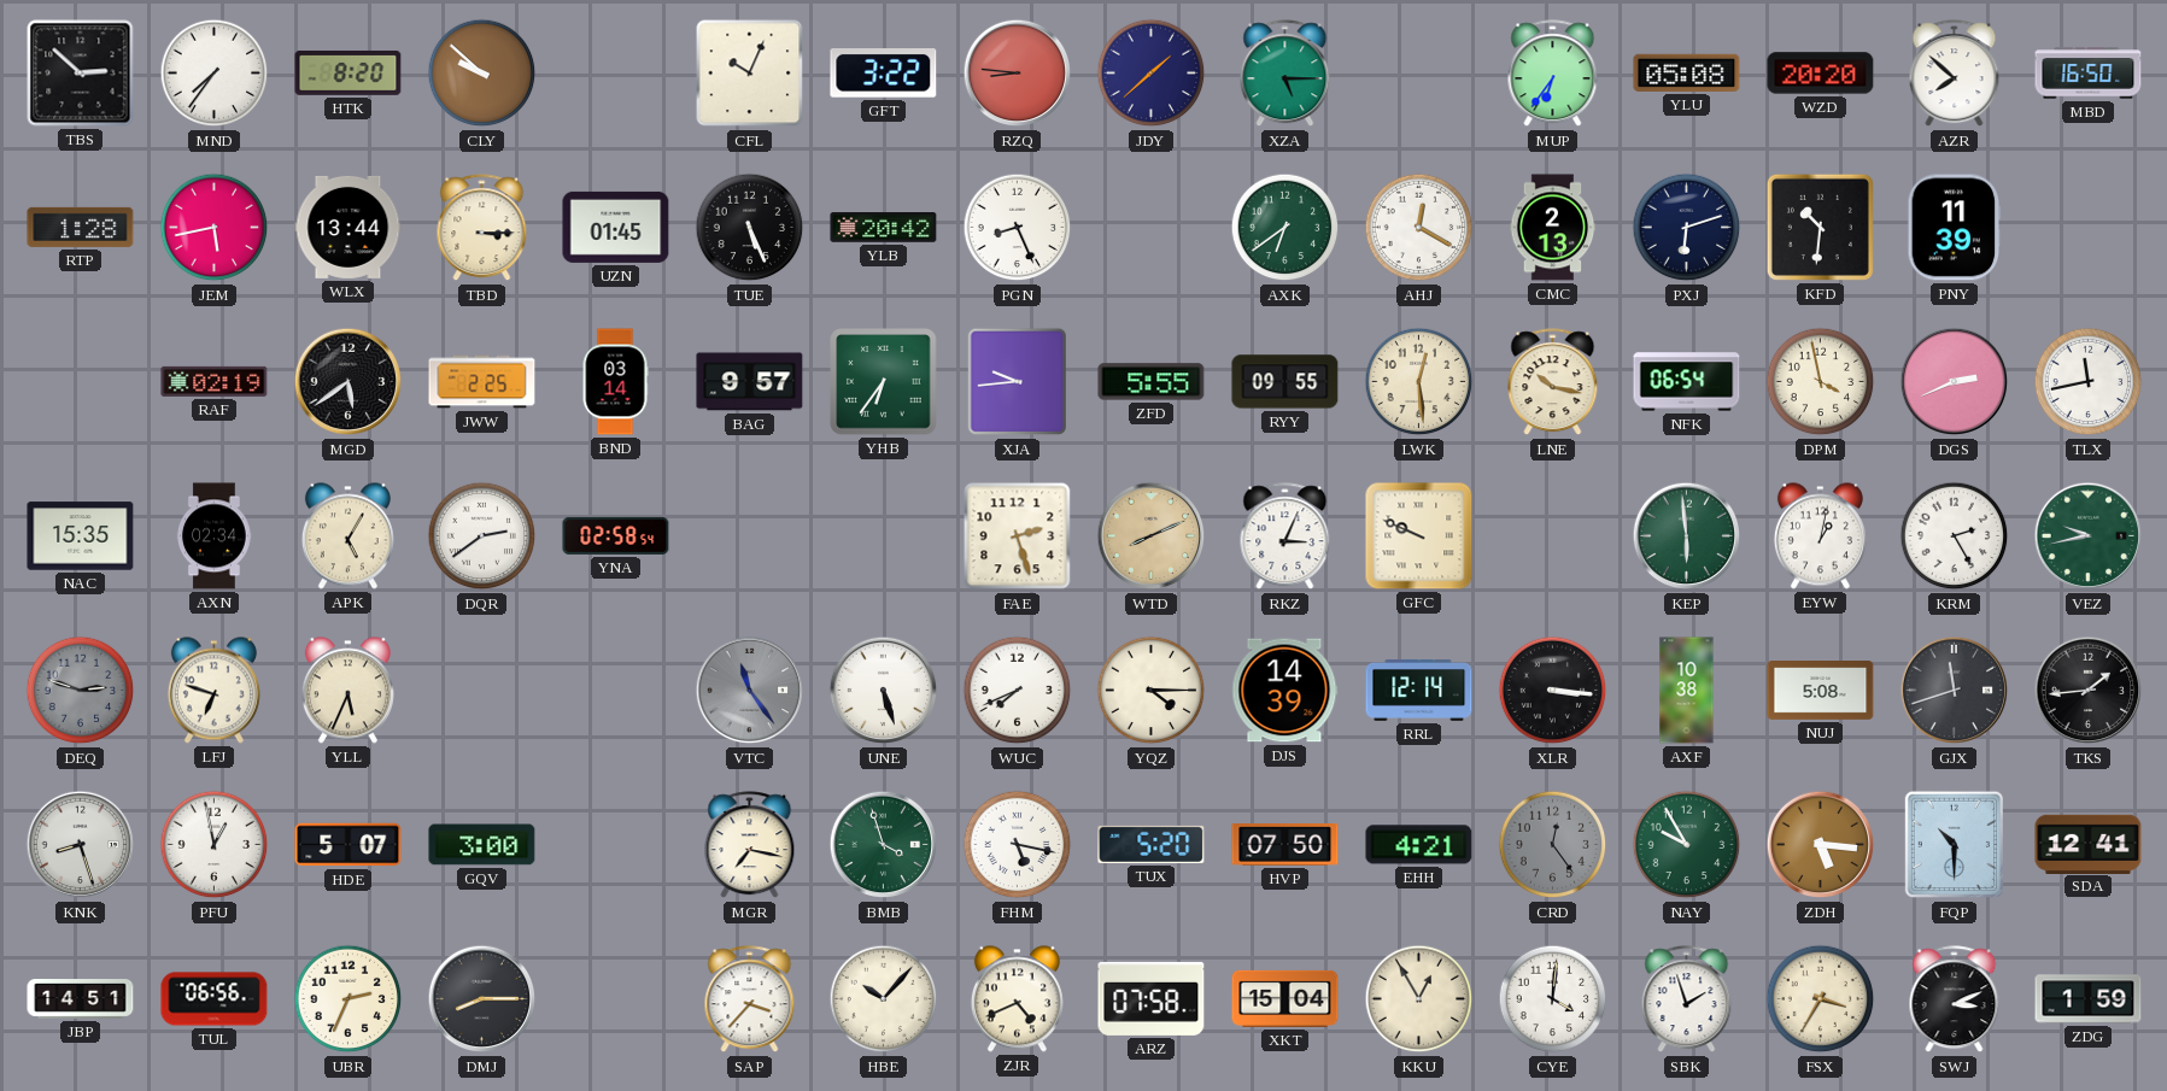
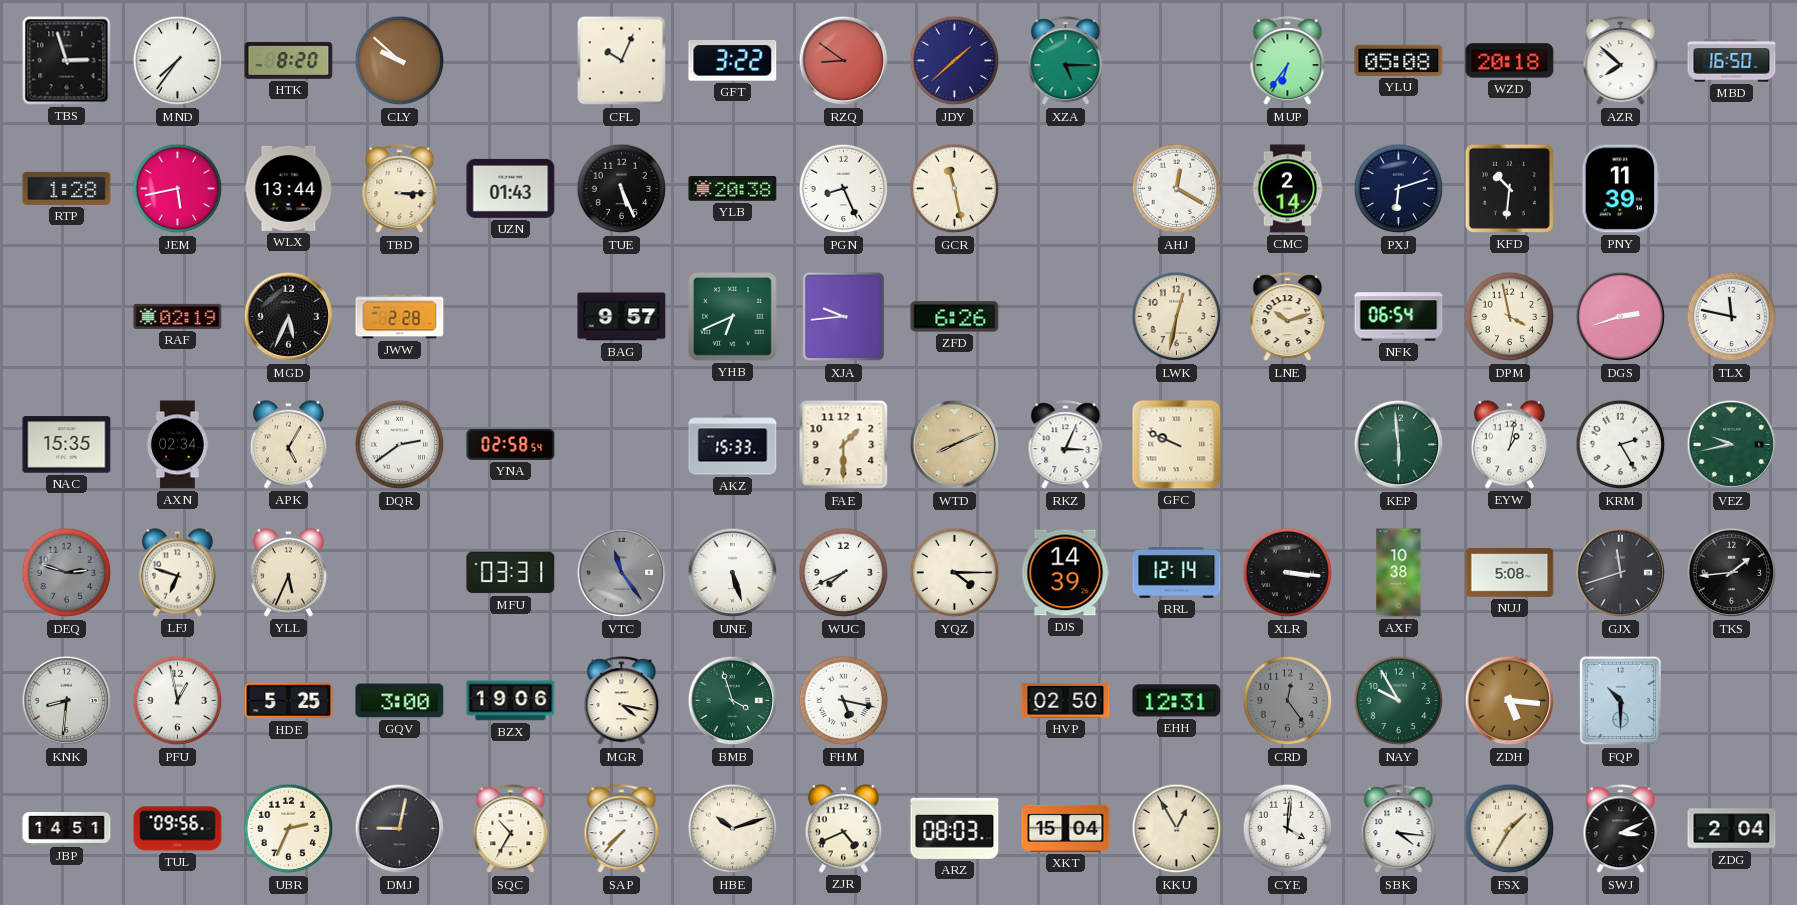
TBS: 2:52 -> 2:57
RZQ: 8:46 -> 8:51
WZD: 20:20 -> 20:18
UZN: 01:45 -> 01:43
YLB: 20:42 -> 20:38
GCR: none -> 11:28
AXK: 6:39 -> none
CMC: 2:13 -> 2:14
MGD: 5:39 -> 5:34
JWW: 2:25 -> 2:28
BND: 03:14 -> none
YHB: 6:36 -> 6:41
ZFD: 5:55 -> 6:26
RYY: 09:55 -> none
LWK: 12:29 -> 12:32
LNE: 10:17 -> 10:12
DGS: 2:41 -> 2:42
TLX: 11:43 -> 11:47
AKZ: none -> 15:33
FAE: 2:27 -> 1:30
MFU: none -> 03:31
KNK: 8:27 -> 8:31
HDE: 5:07 -> 5:25
BZX: none -> 19:06
MGR: 7:17 -> 4:17
TUX: 5:20 -> none
HVP: 07:50 -> 02:50
EHH: 4:21 -> 12:31
SDA: 12:41 -> none
TUL: 06:56 -> 09:56
DMJ: 8:15 -> 9:02
SQC: none -> 10:35
SAP: 3:37 -> 7:37
HBE: 10:07 -> 10:12
ARZ: 07:58 -> 08:03
SBK: 1:57 -> 4:16
FSX: 3:35 -> 1:35
ZDG: 1:59 -> 2:04
